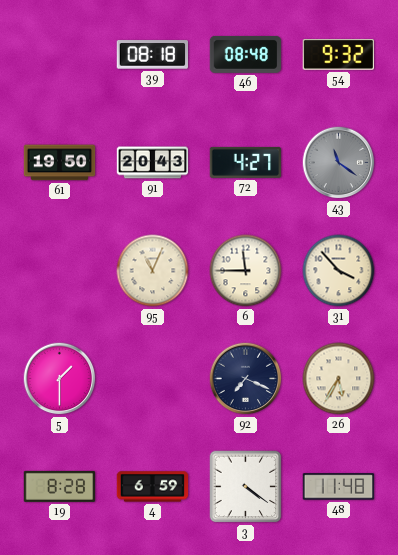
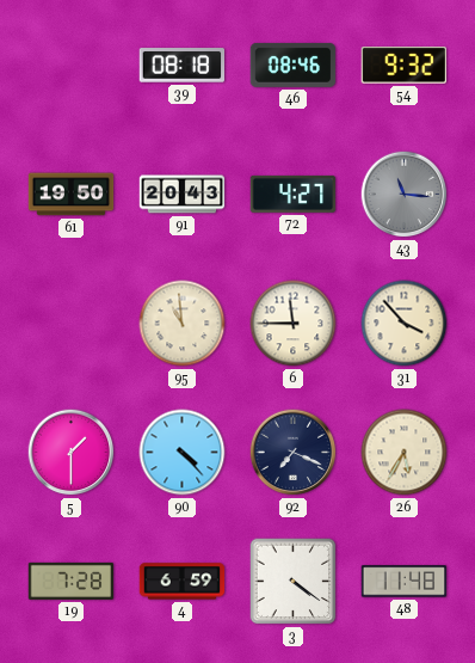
46: 08:48 -> 08:46
43: 11:21 -> 11:16
95: 11:04 -> 10:59
90: none -> 4:23
19: 8:28 -> 7:28
